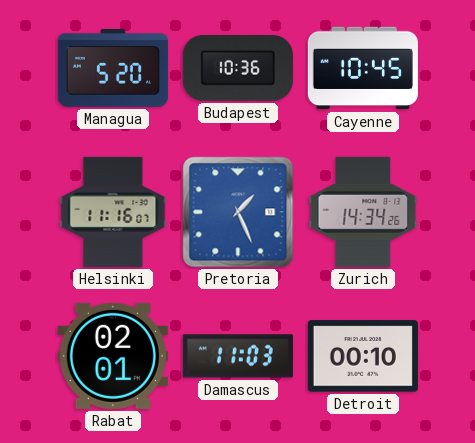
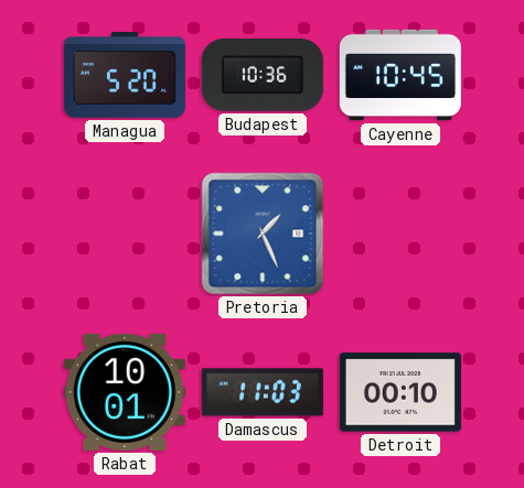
Helsinki: 11:16 -> none
Zurich: 14:34 -> none
Rabat: 02:01 -> 10:01
